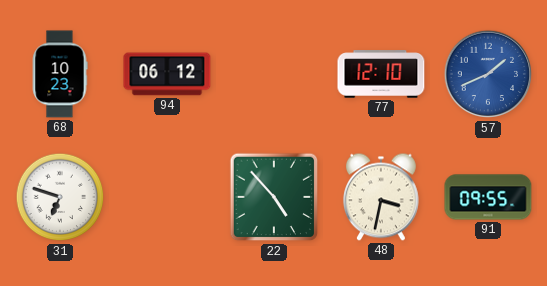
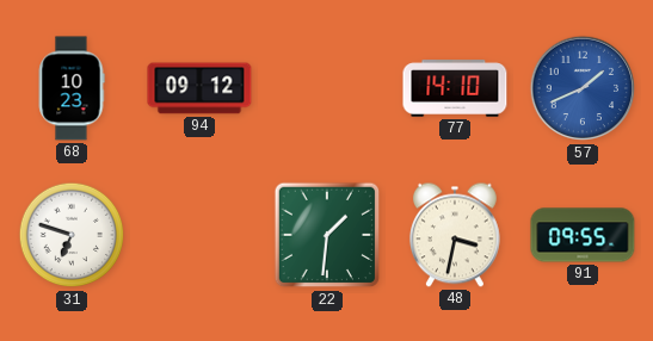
94: 06:12 -> 09:12
77: 12:10 -> 14:10
22: 4:53 -> 1:31
